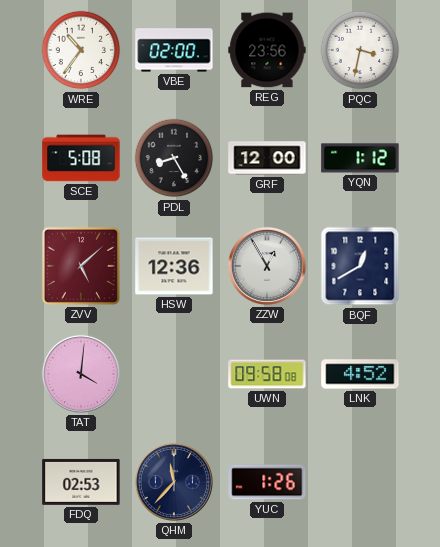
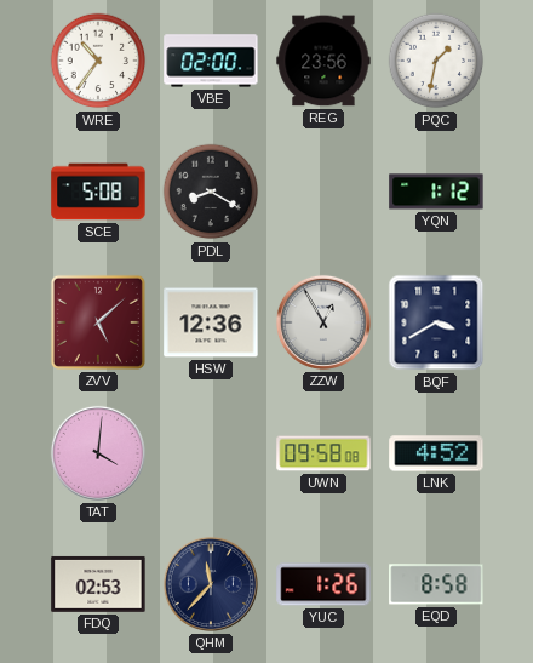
PQC: 3:32 -> 1:32
PDL: 8:25 -> 8:20
GRF: 12:00 -> none
BQF: 12:40 -> 3:40
EQD: none -> 8:58
